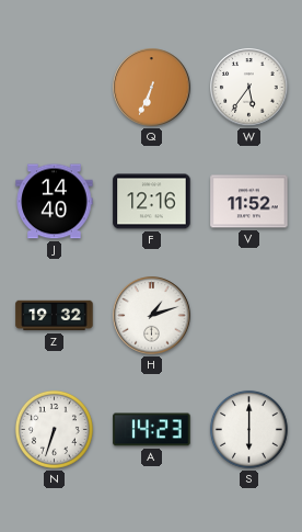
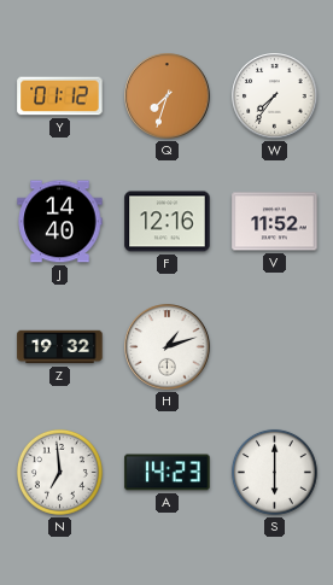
Y: none -> 01:12
Q: 6:34 -> 7:33
W: 5:36 -> 7:36
N: 6:33 -> 6:59
